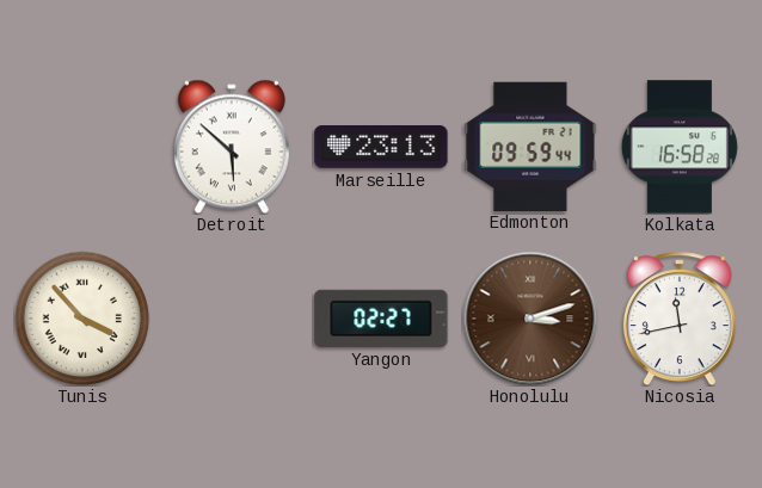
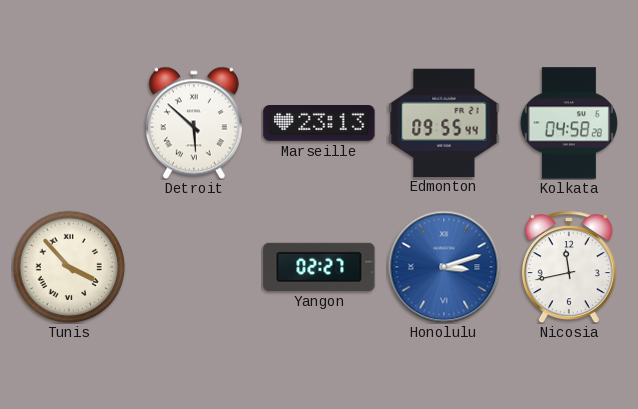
Edmonton: 09:59 -> 09:55
Kolkata: 16:58 -> 04:58
Honolulu dial: brown -> blue
